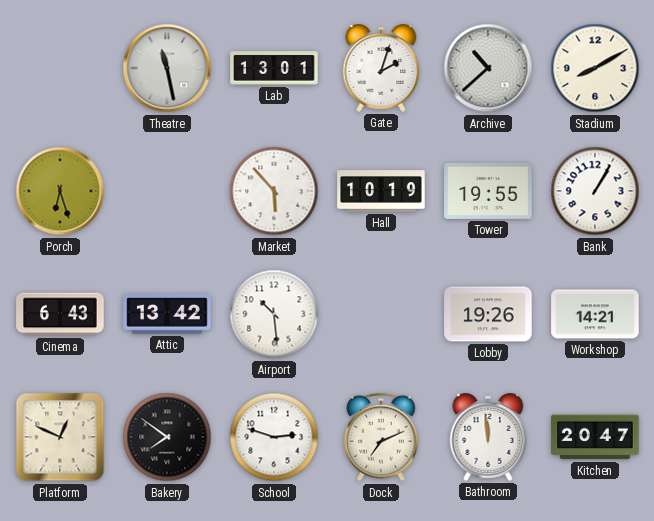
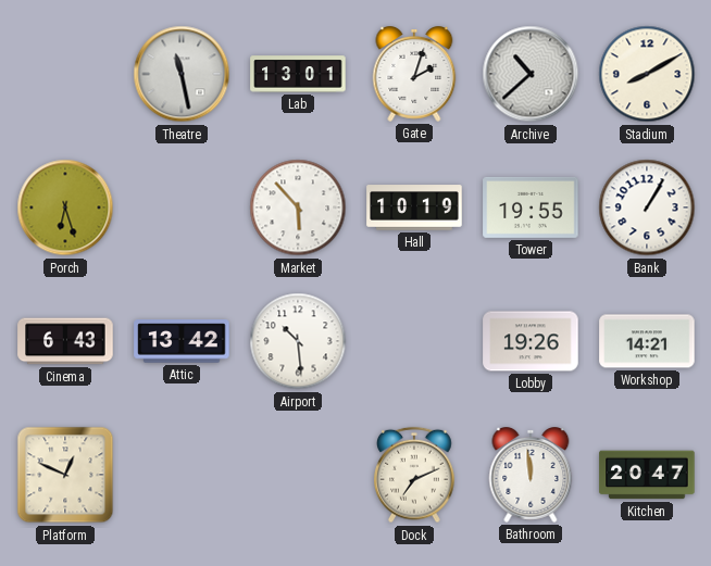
Bakery: 7:51 -> none
School: 2:48 -> none
